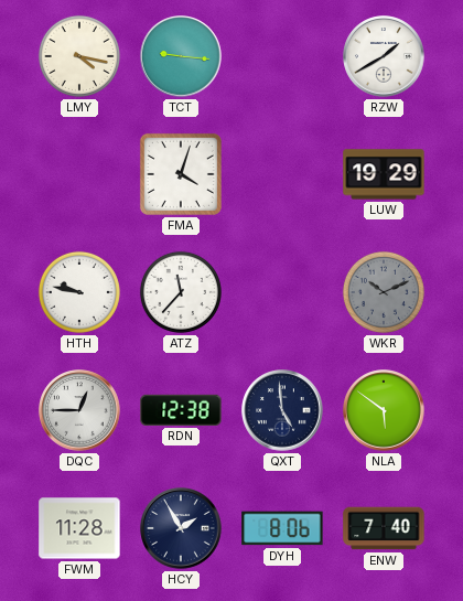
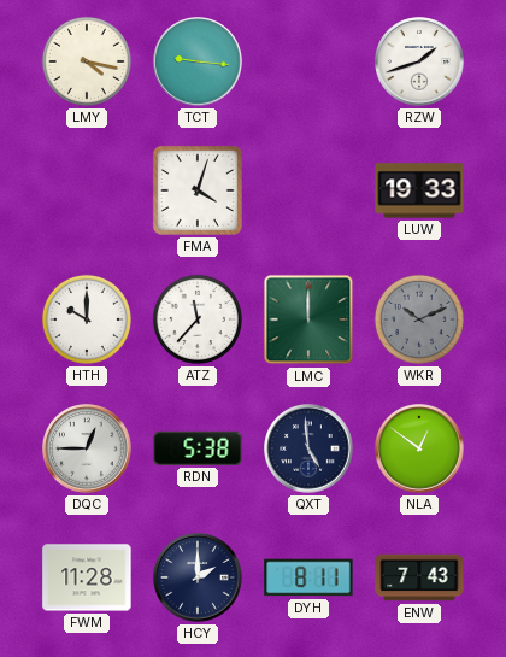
RZW: 1:40 -> 1:42
LUW: 19:29 -> 19:33
HTH: 9:47 -> 10:00
LMC: none -> 12:00
RDN: 12:38 -> 5:38
NLA: 5:51 -> 12:51
HCY: 1:55 -> 2:00
DYH: 8:06 -> 8:11
ENW: 7:40 -> 7:43
